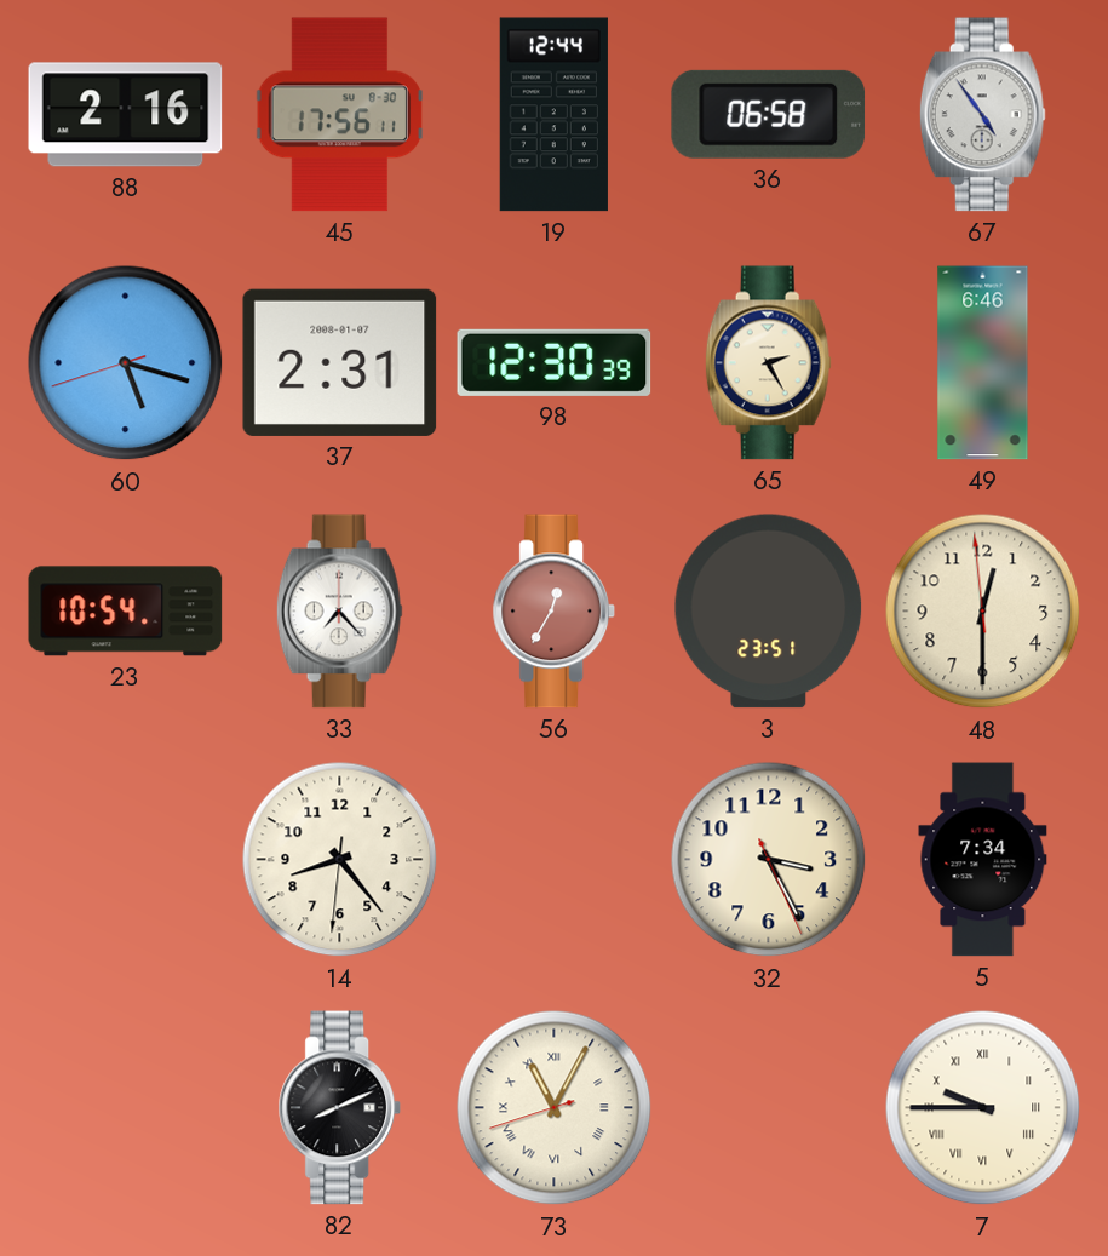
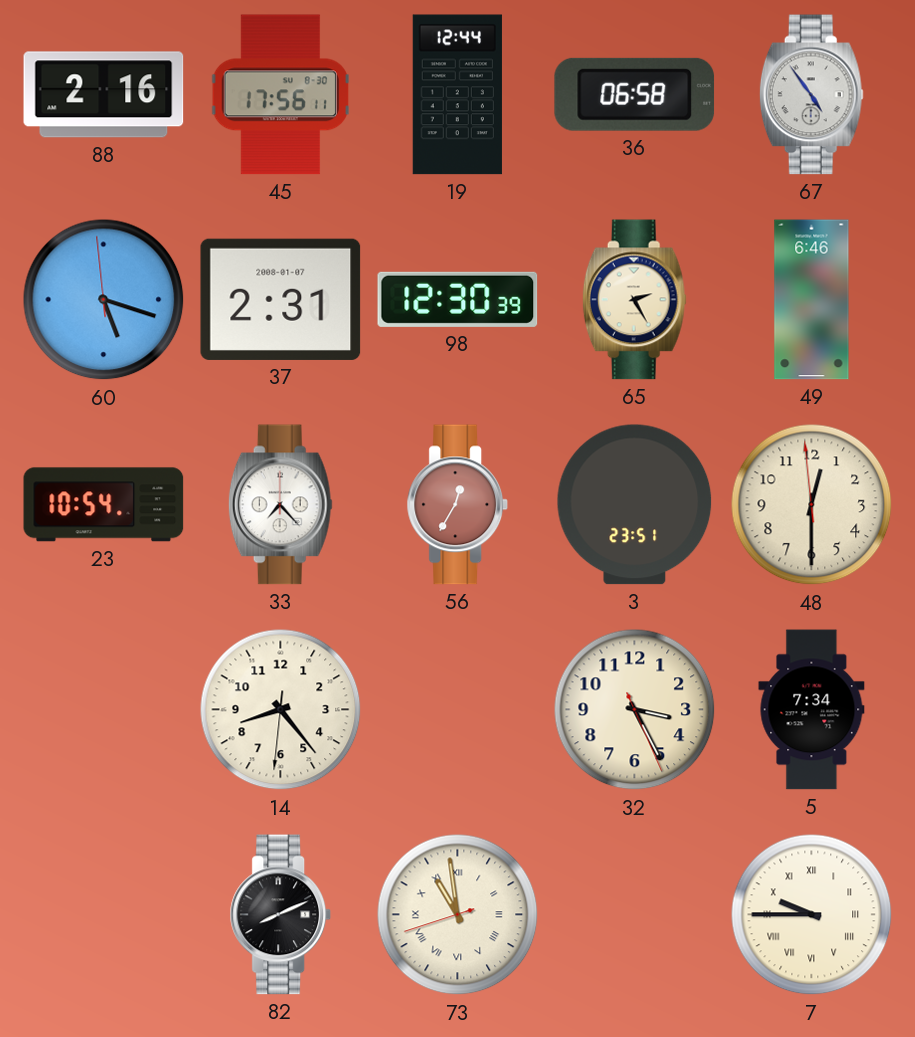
60: 5:17:42 -> 5:17:59
73: 11:04 -> 10:58
